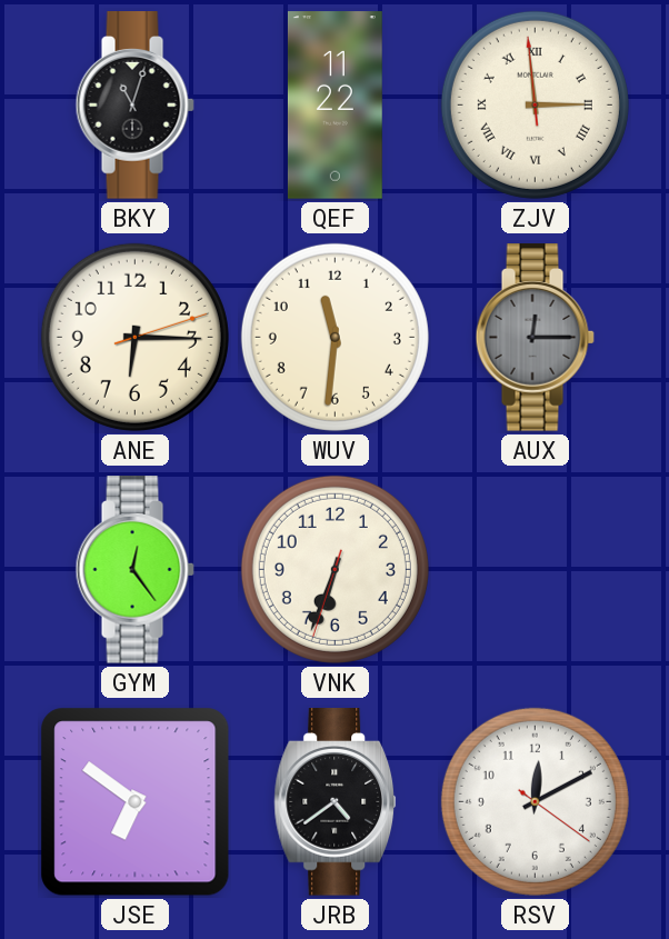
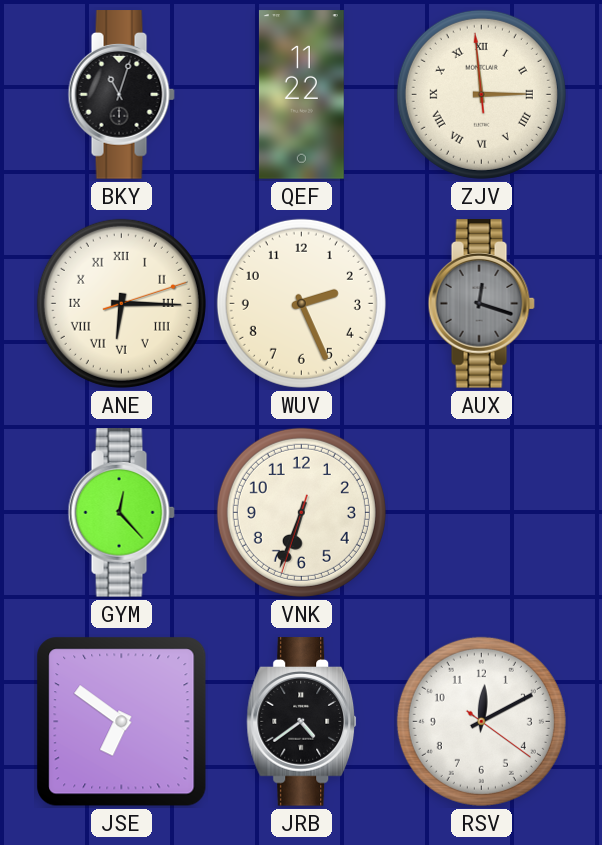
ANE numerals: Arabic -> Roman
WUV: 11:31 -> 2:26
AUX: 12:15 -> 12:18
GYM: 12:24 -> 12:23
